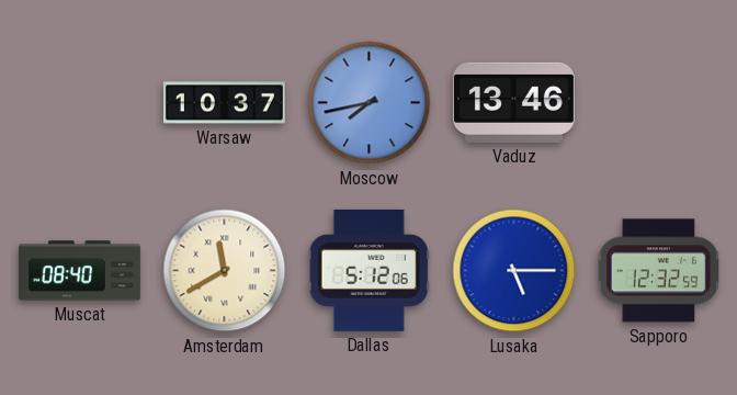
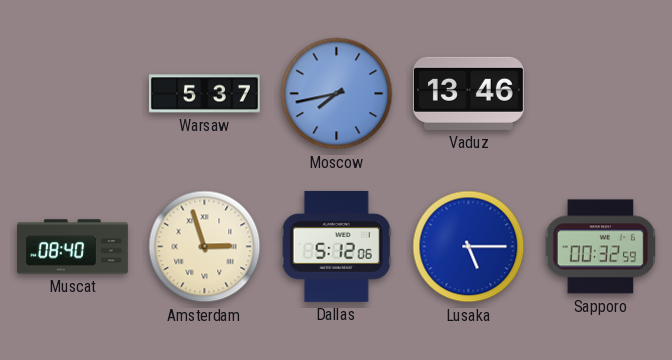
Warsaw: 10:37 -> 5:37
Amsterdam: 11:40 -> 2:57
Sapporo: 12:32 -> 00:32
